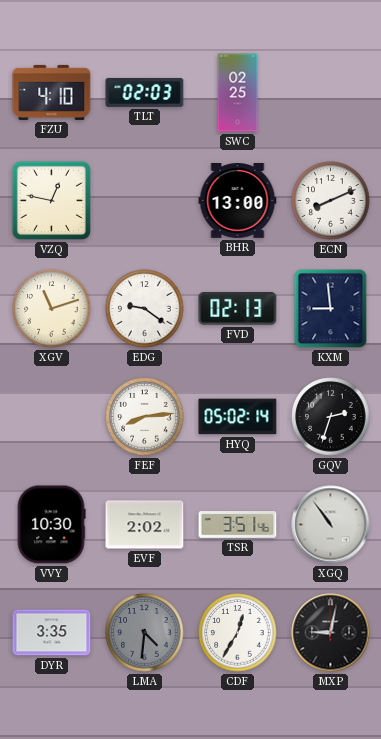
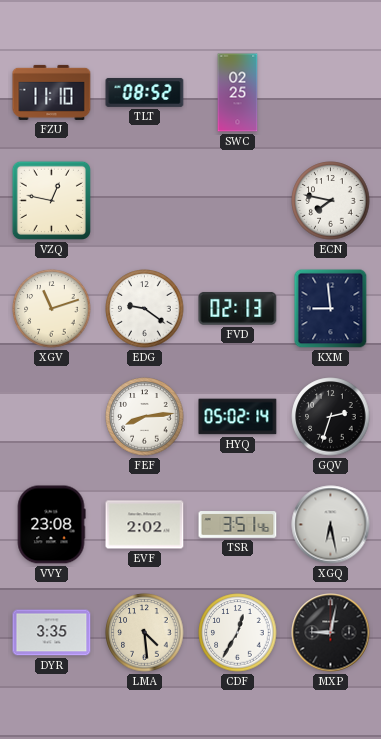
FZU: 4:10 -> 11:10
TLT: 02:03 -> 08:52
BHR: 13:00 -> none
ECN: 8:11 -> 7:47
VVY: 10:30 -> 23:08
XGQ: 10:54 -> 6:28
LMA: 4:31 -> 4:29
LMA dial: grey -> cream
